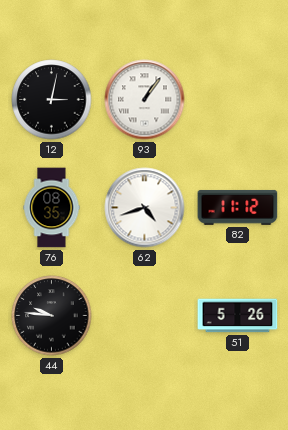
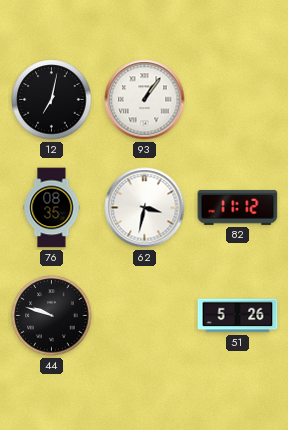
12: 3:02 -> 7:02
62: 4:42 -> 3:32
44: 9:46 -> 9:48
